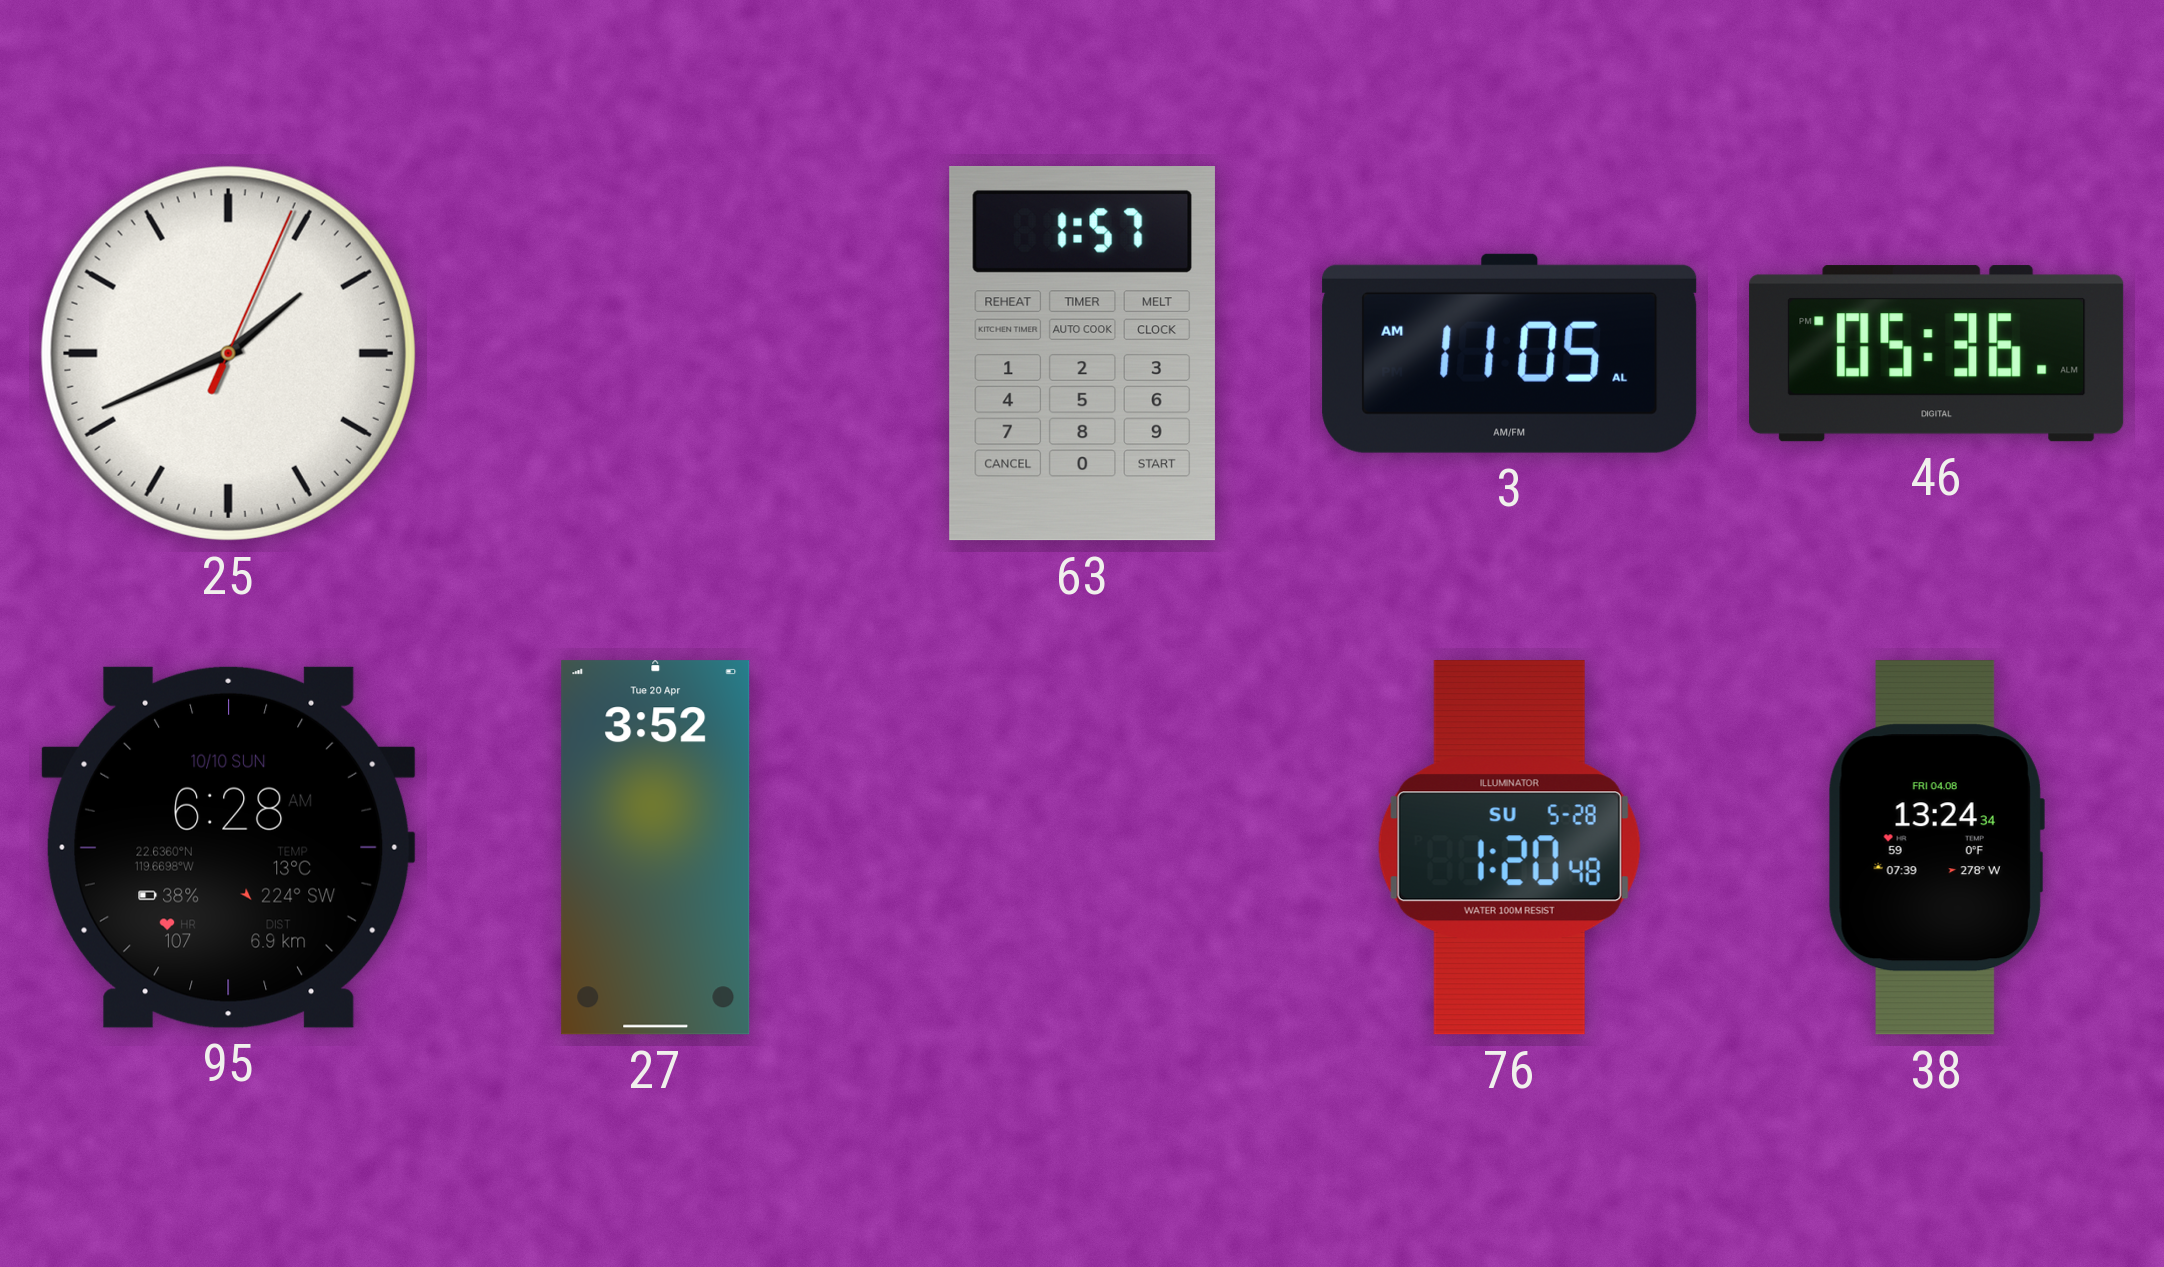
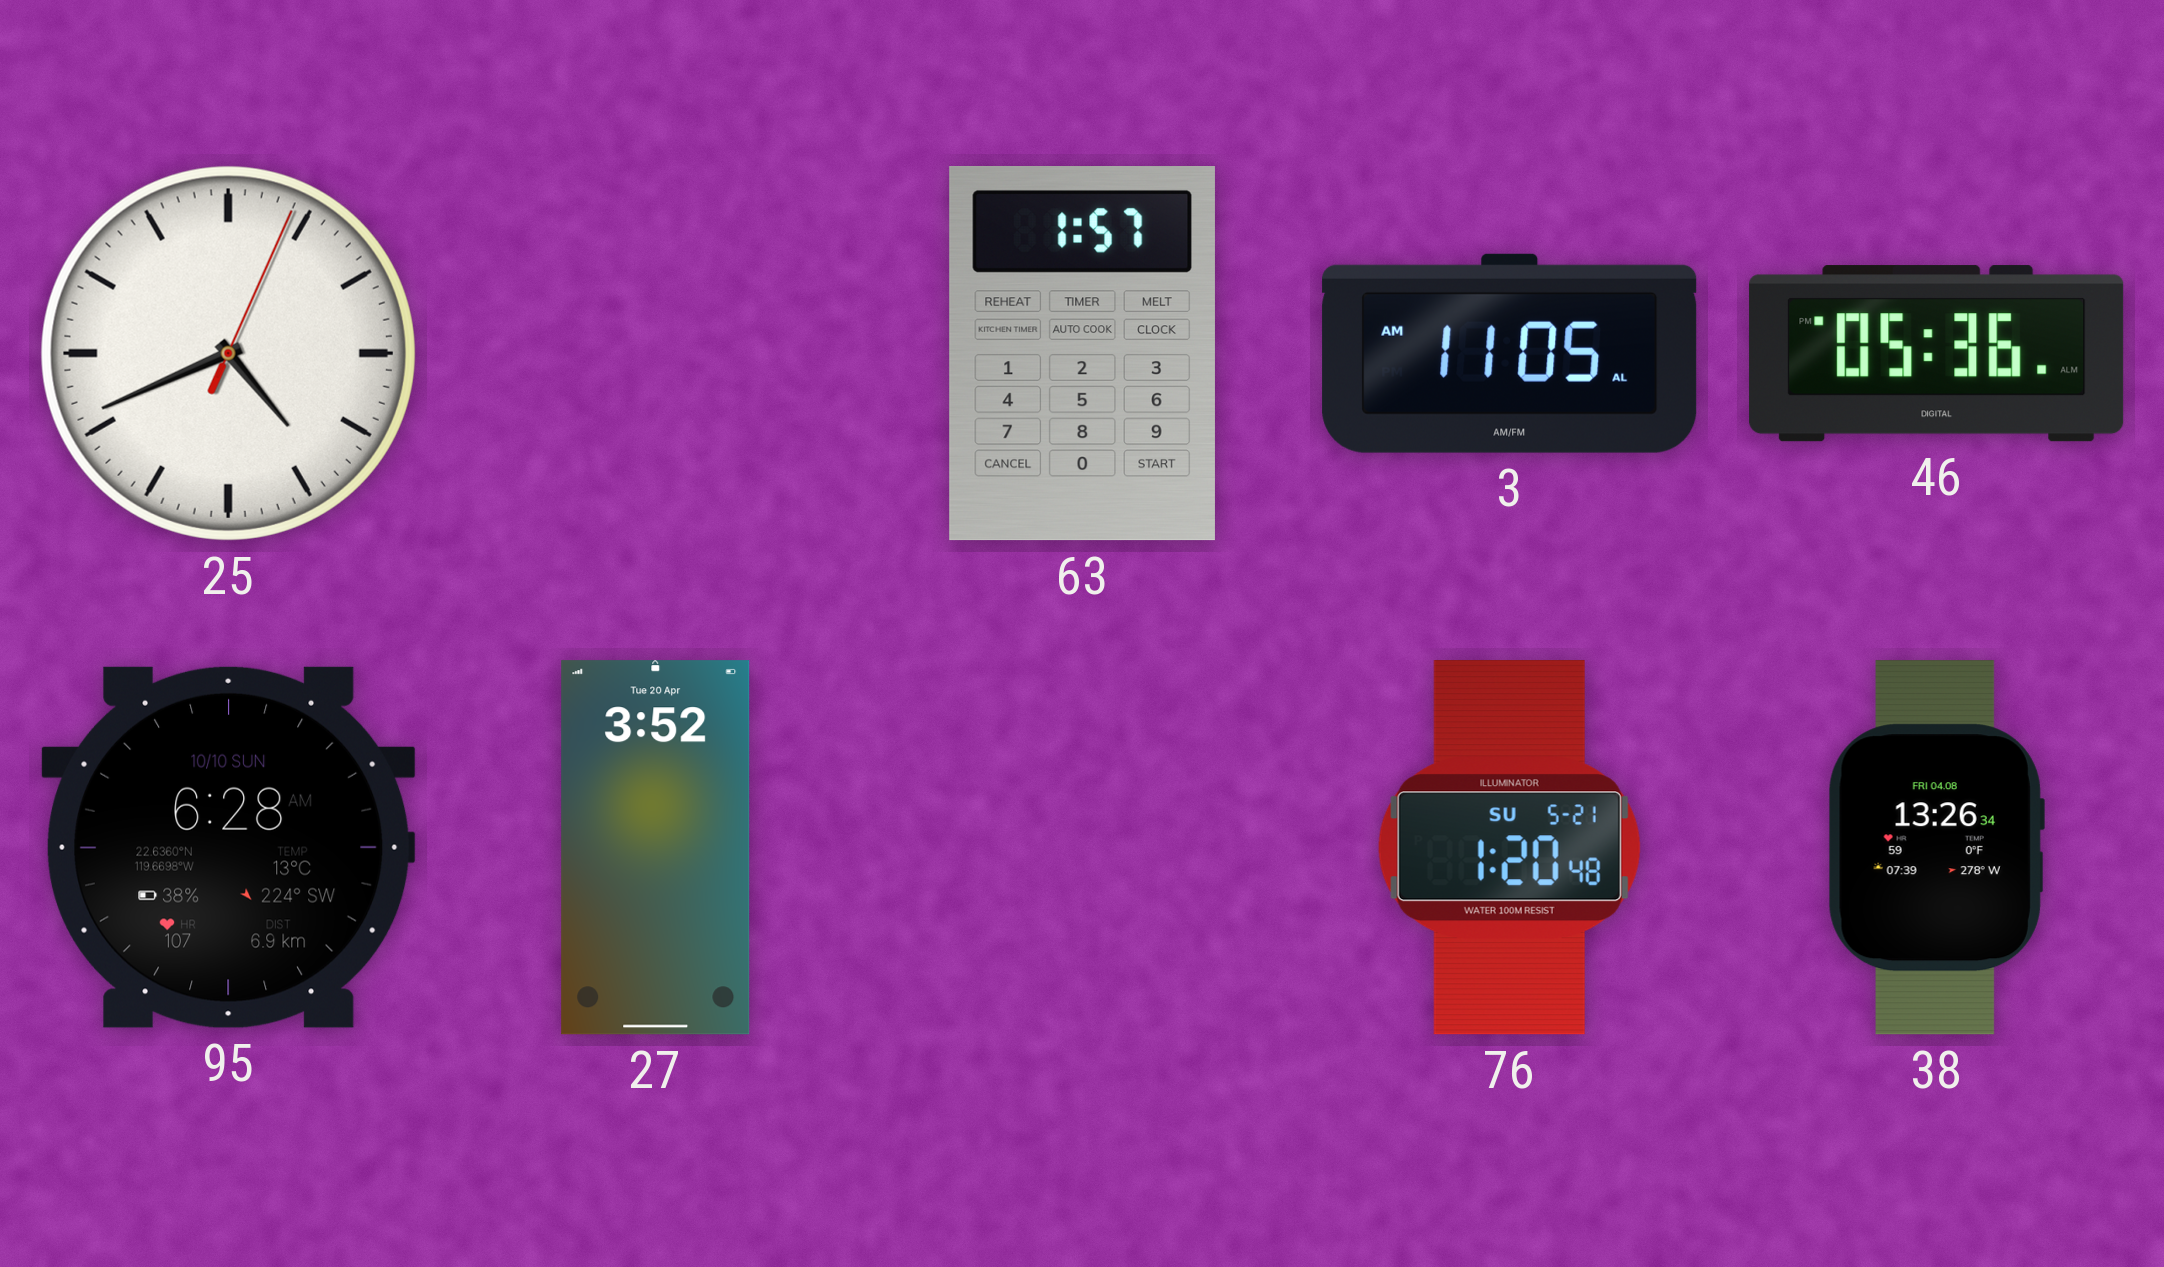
25: 1:41 -> 4:41
76 date: SU 5-28 -> SU 5-21
38: 13:24 -> 13:26
